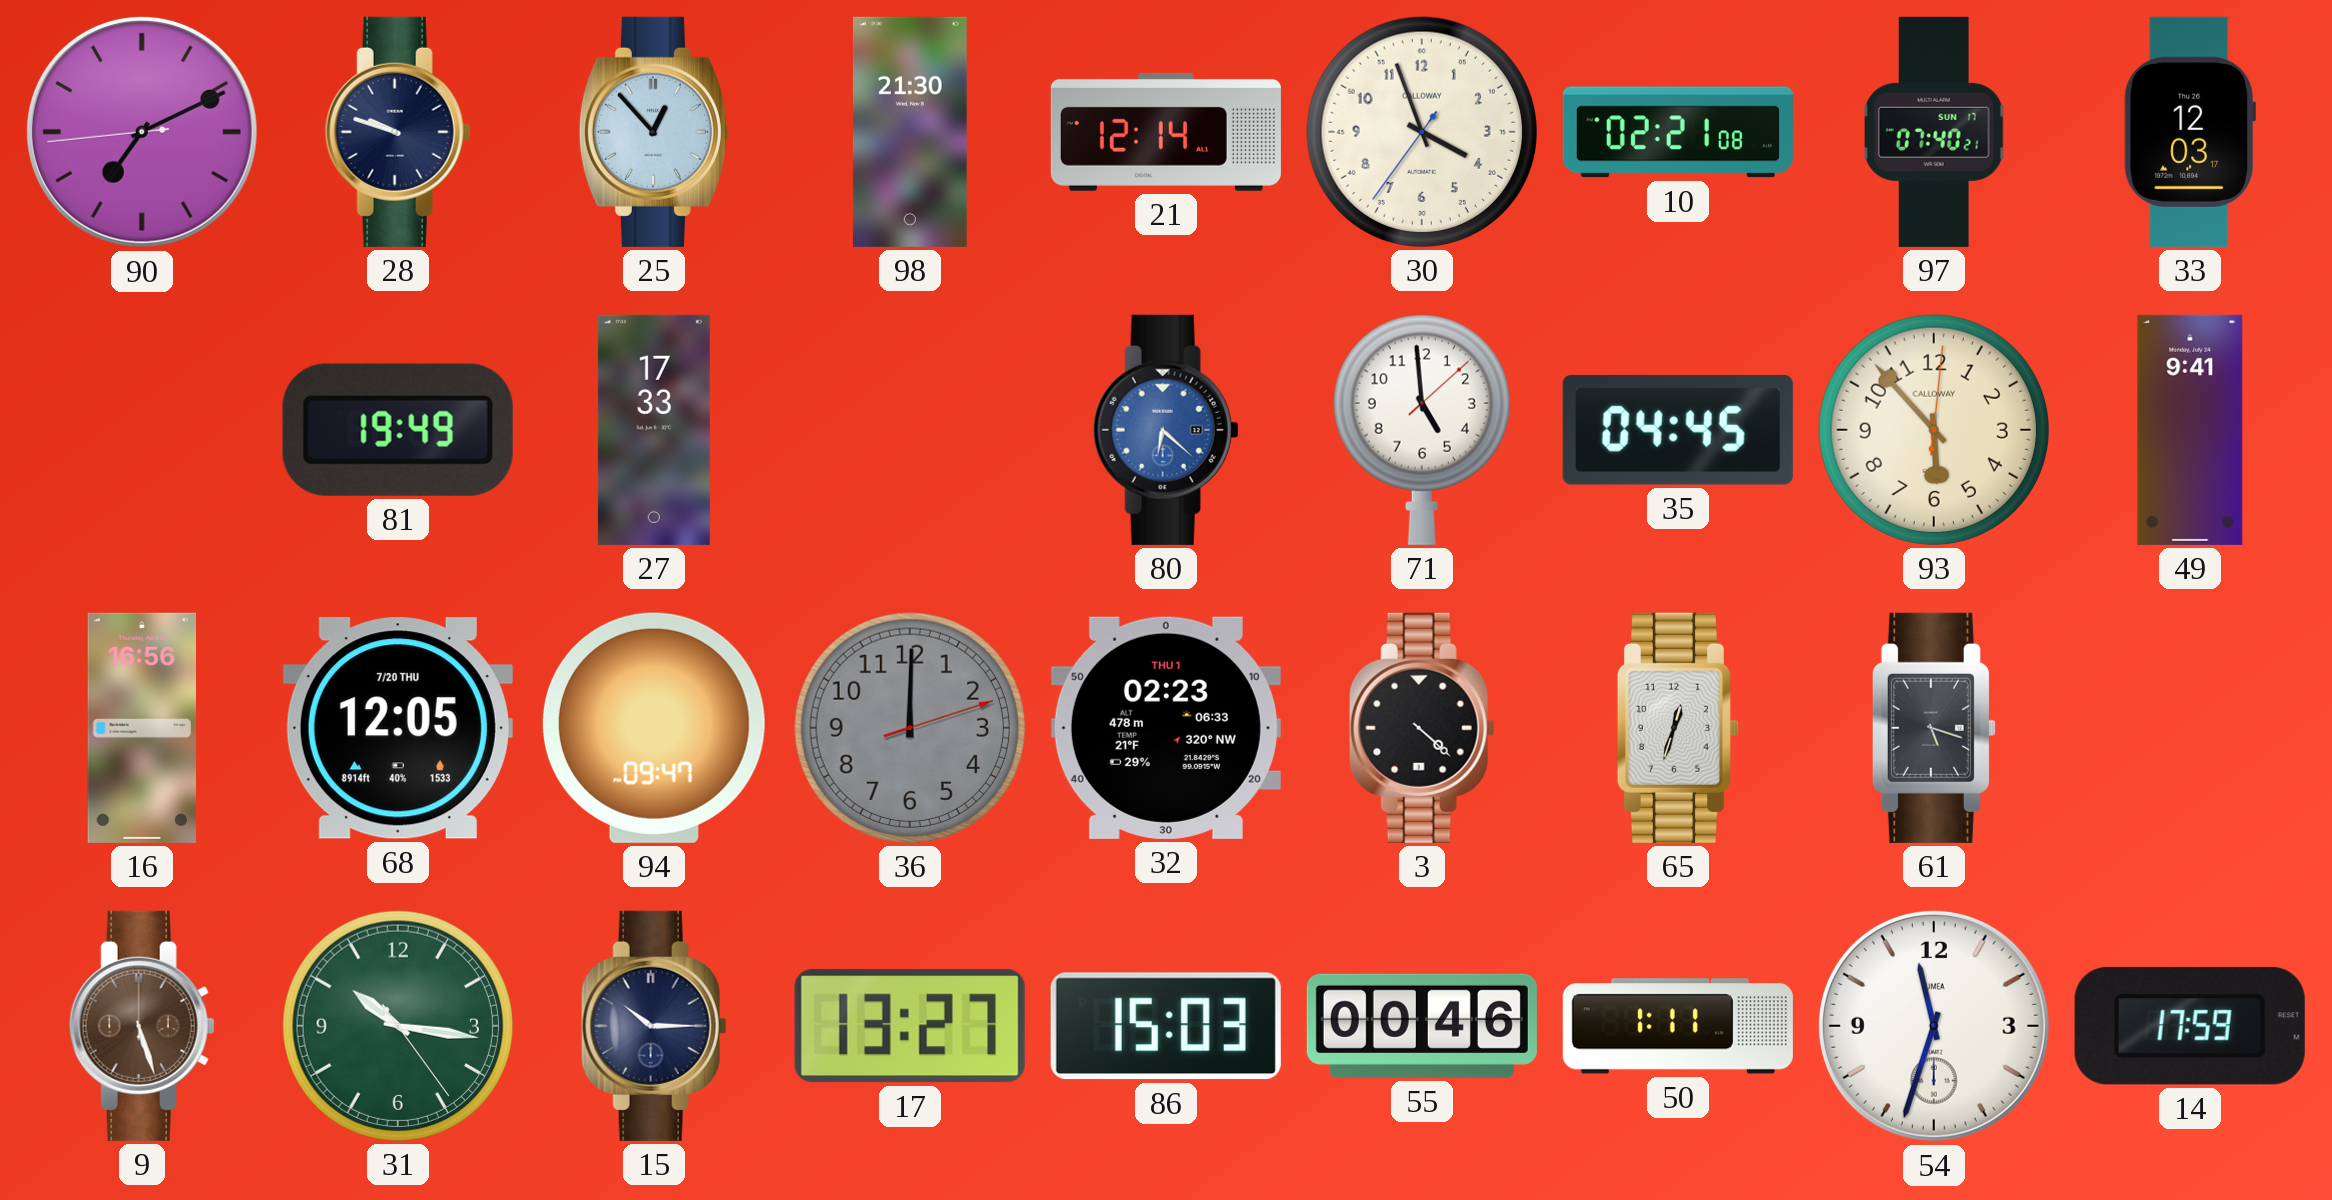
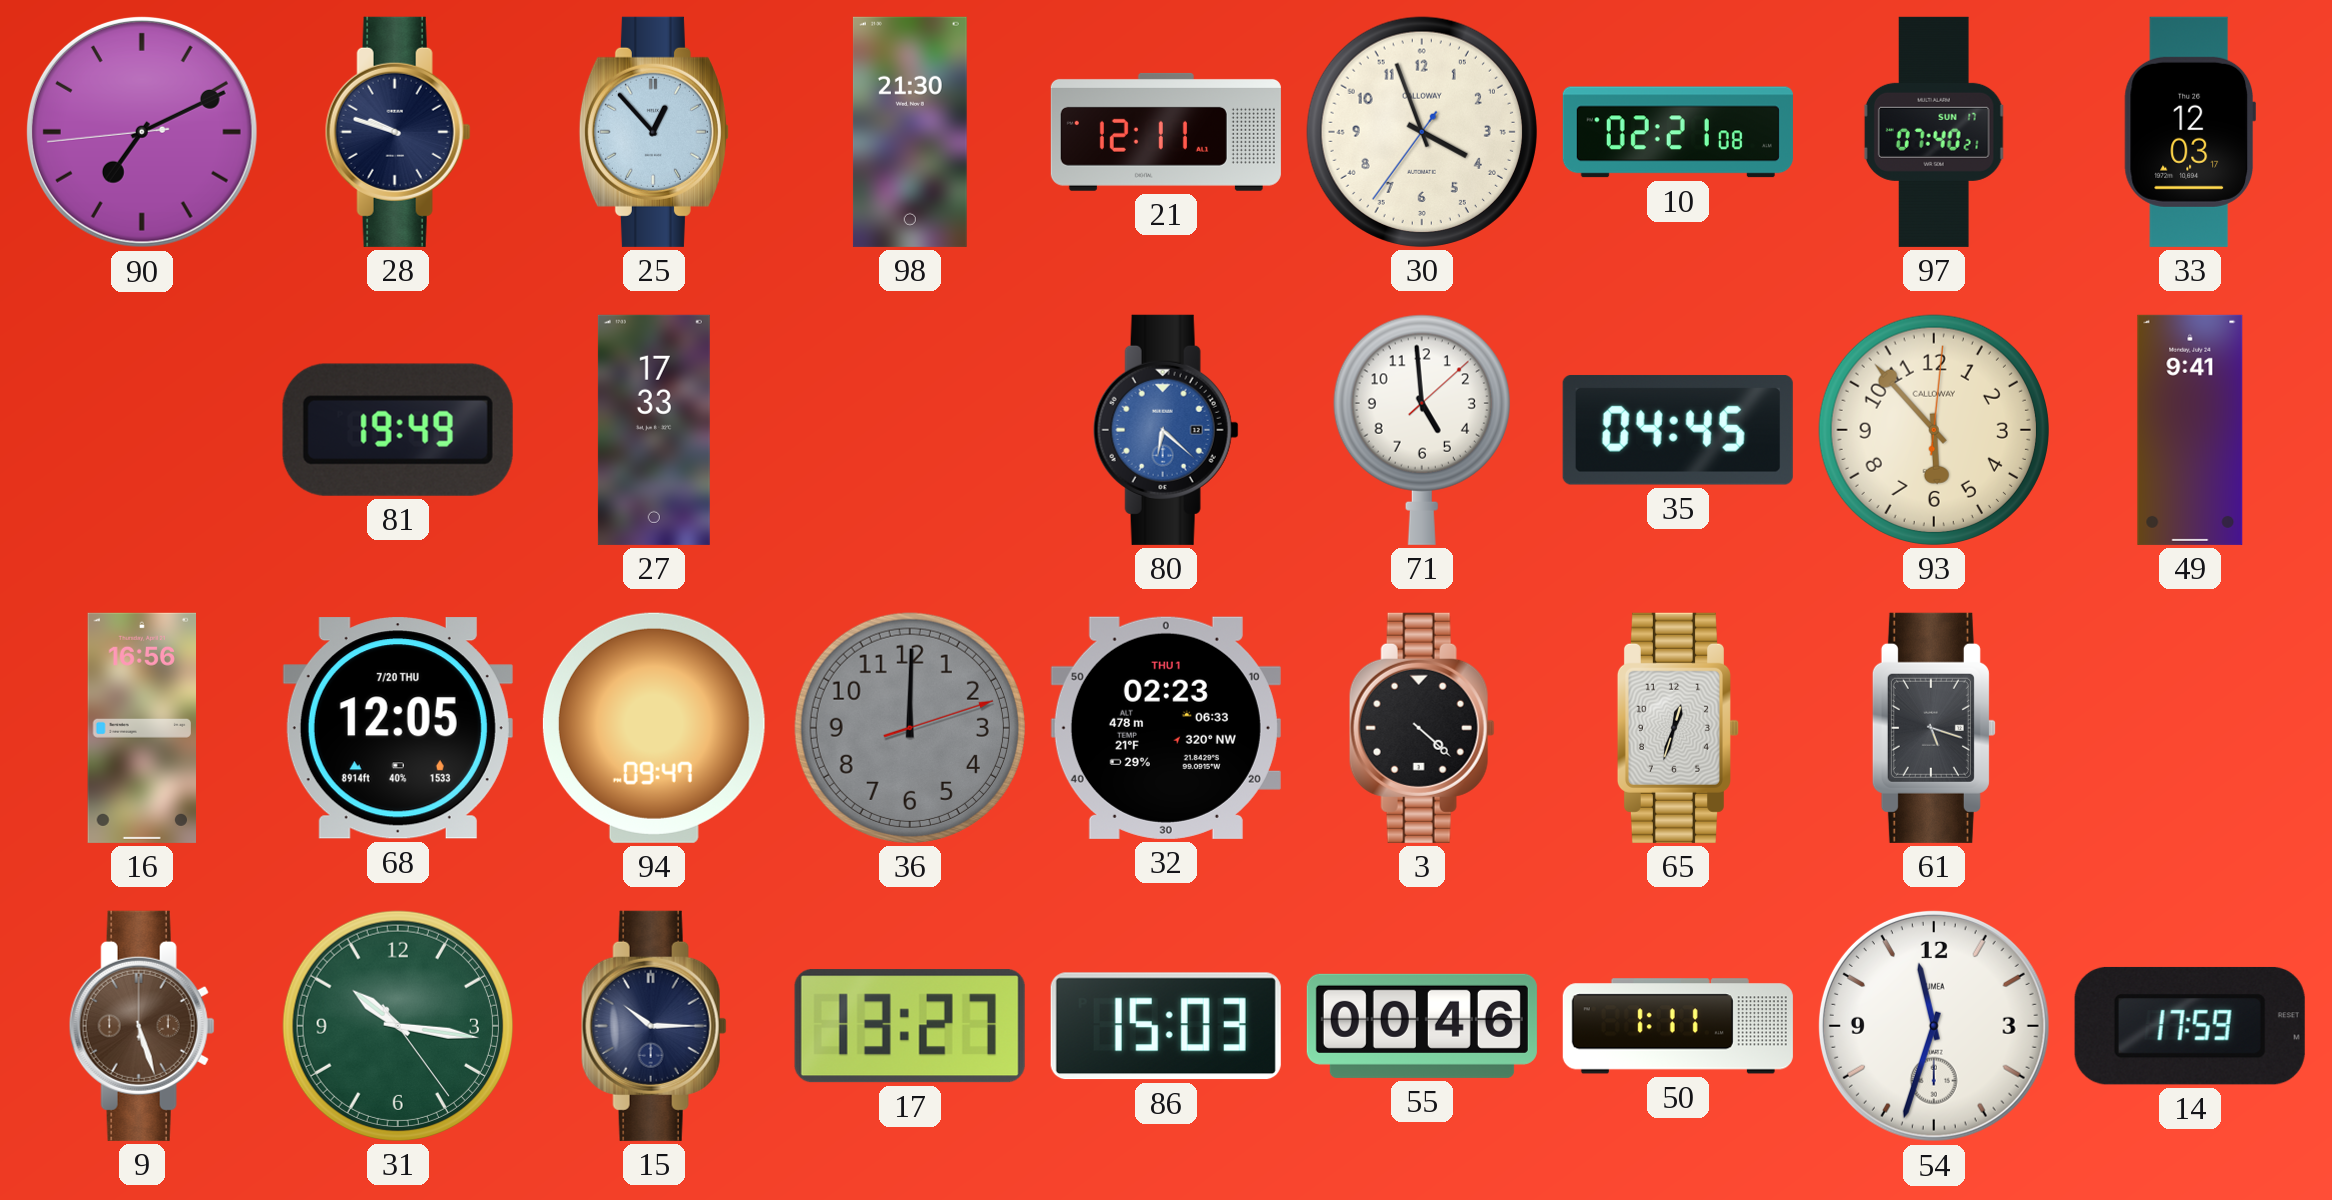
21: 12:14 -> 12:11
